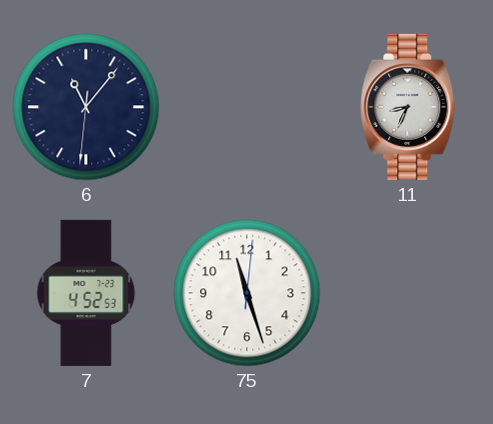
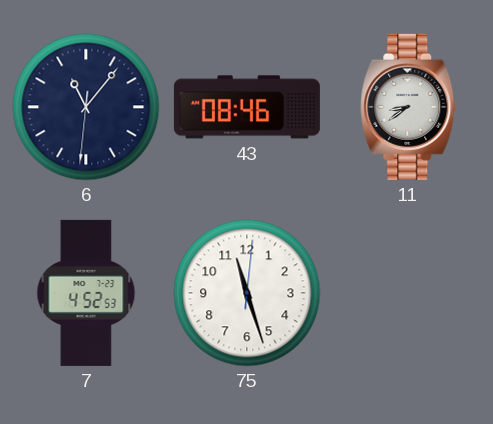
43: none -> 08:46
11: 8:34 -> 8:39
